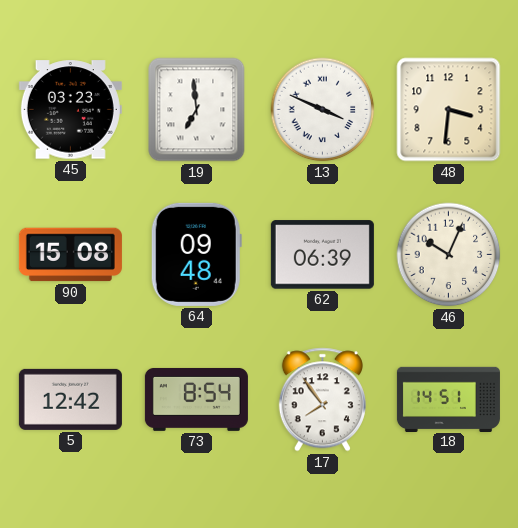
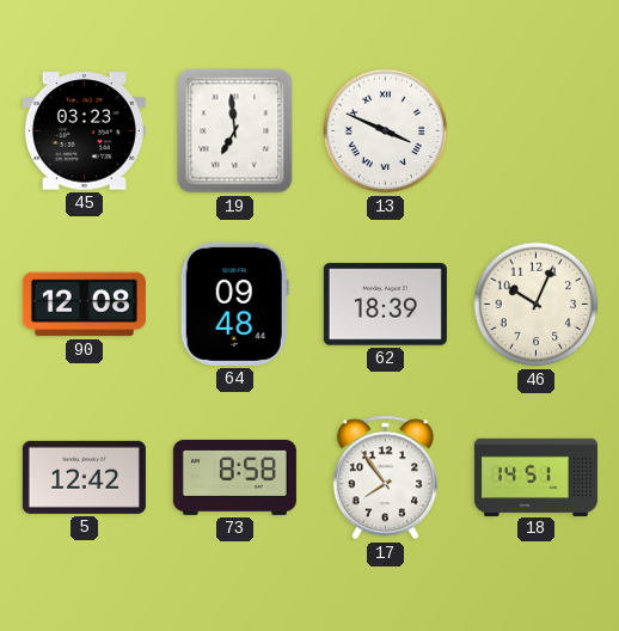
48: 3:31 -> none
90: 15:08 -> 12:08
62: 06:39 -> 18:39
73: 8:54 -> 8:58
